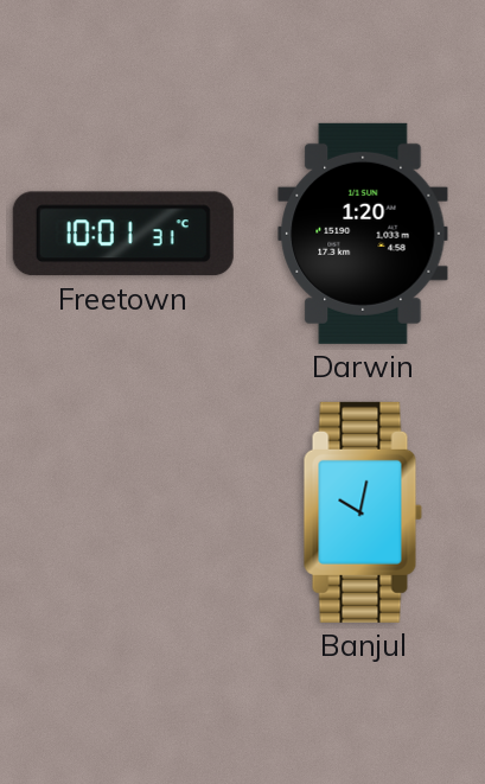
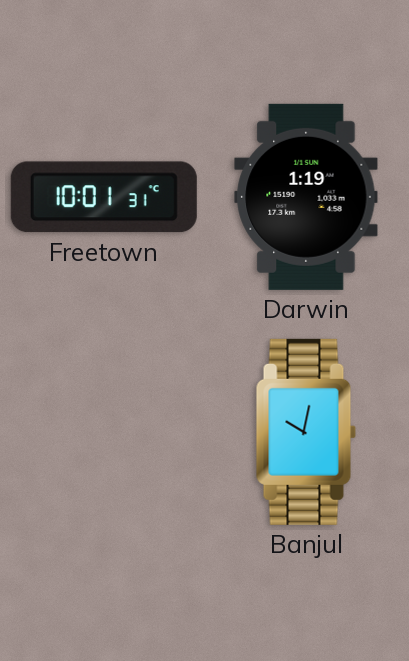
Darwin: 1:20 -> 1:19
